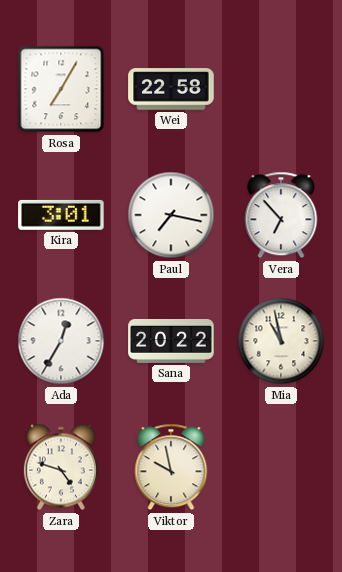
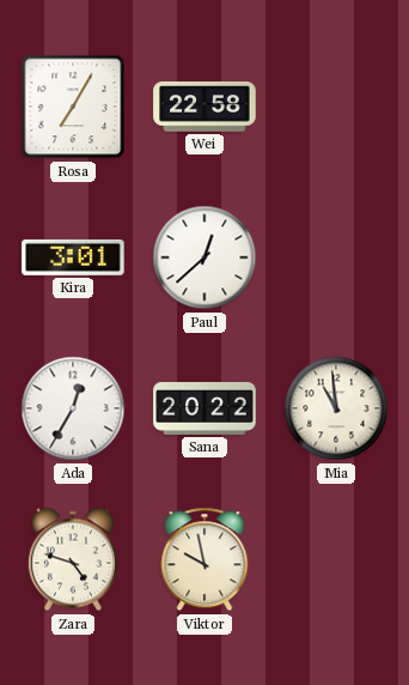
Paul: 7:17 -> 12:38
Vera: 6:53 -> none
Mia: 10:58 -> 10:59
